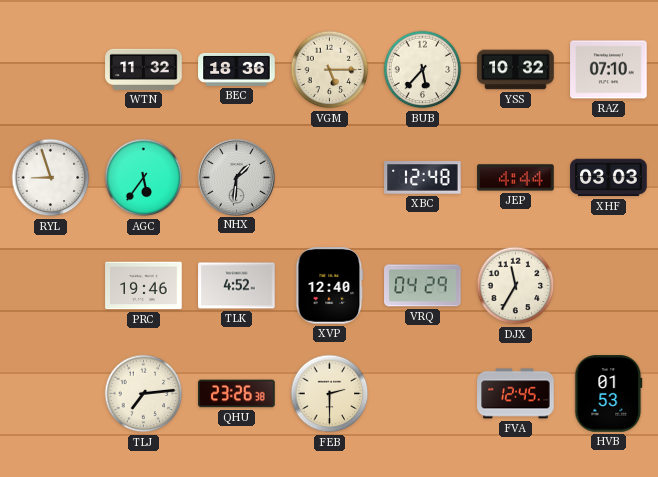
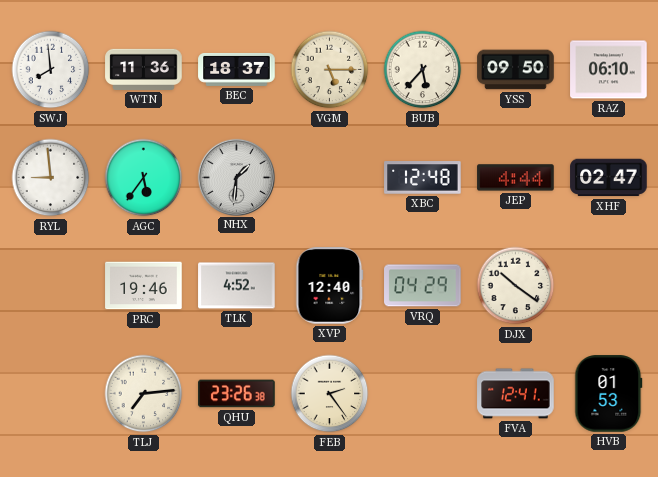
SWJ: none -> 7:59
WTN: 11:32 -> 11:36
BEC: 18:36 -> 18:37
YSS: 10:32 -> 09:50
RAZ: 07:10 -> 06:10
RYL: 8:57 -> 8:59
XHF: 03:03 -> 02:47
DJX: 11:35 -> 10:21
FEB: 2:30 -> 2:24
FVA: 12:45 -> 12:41
